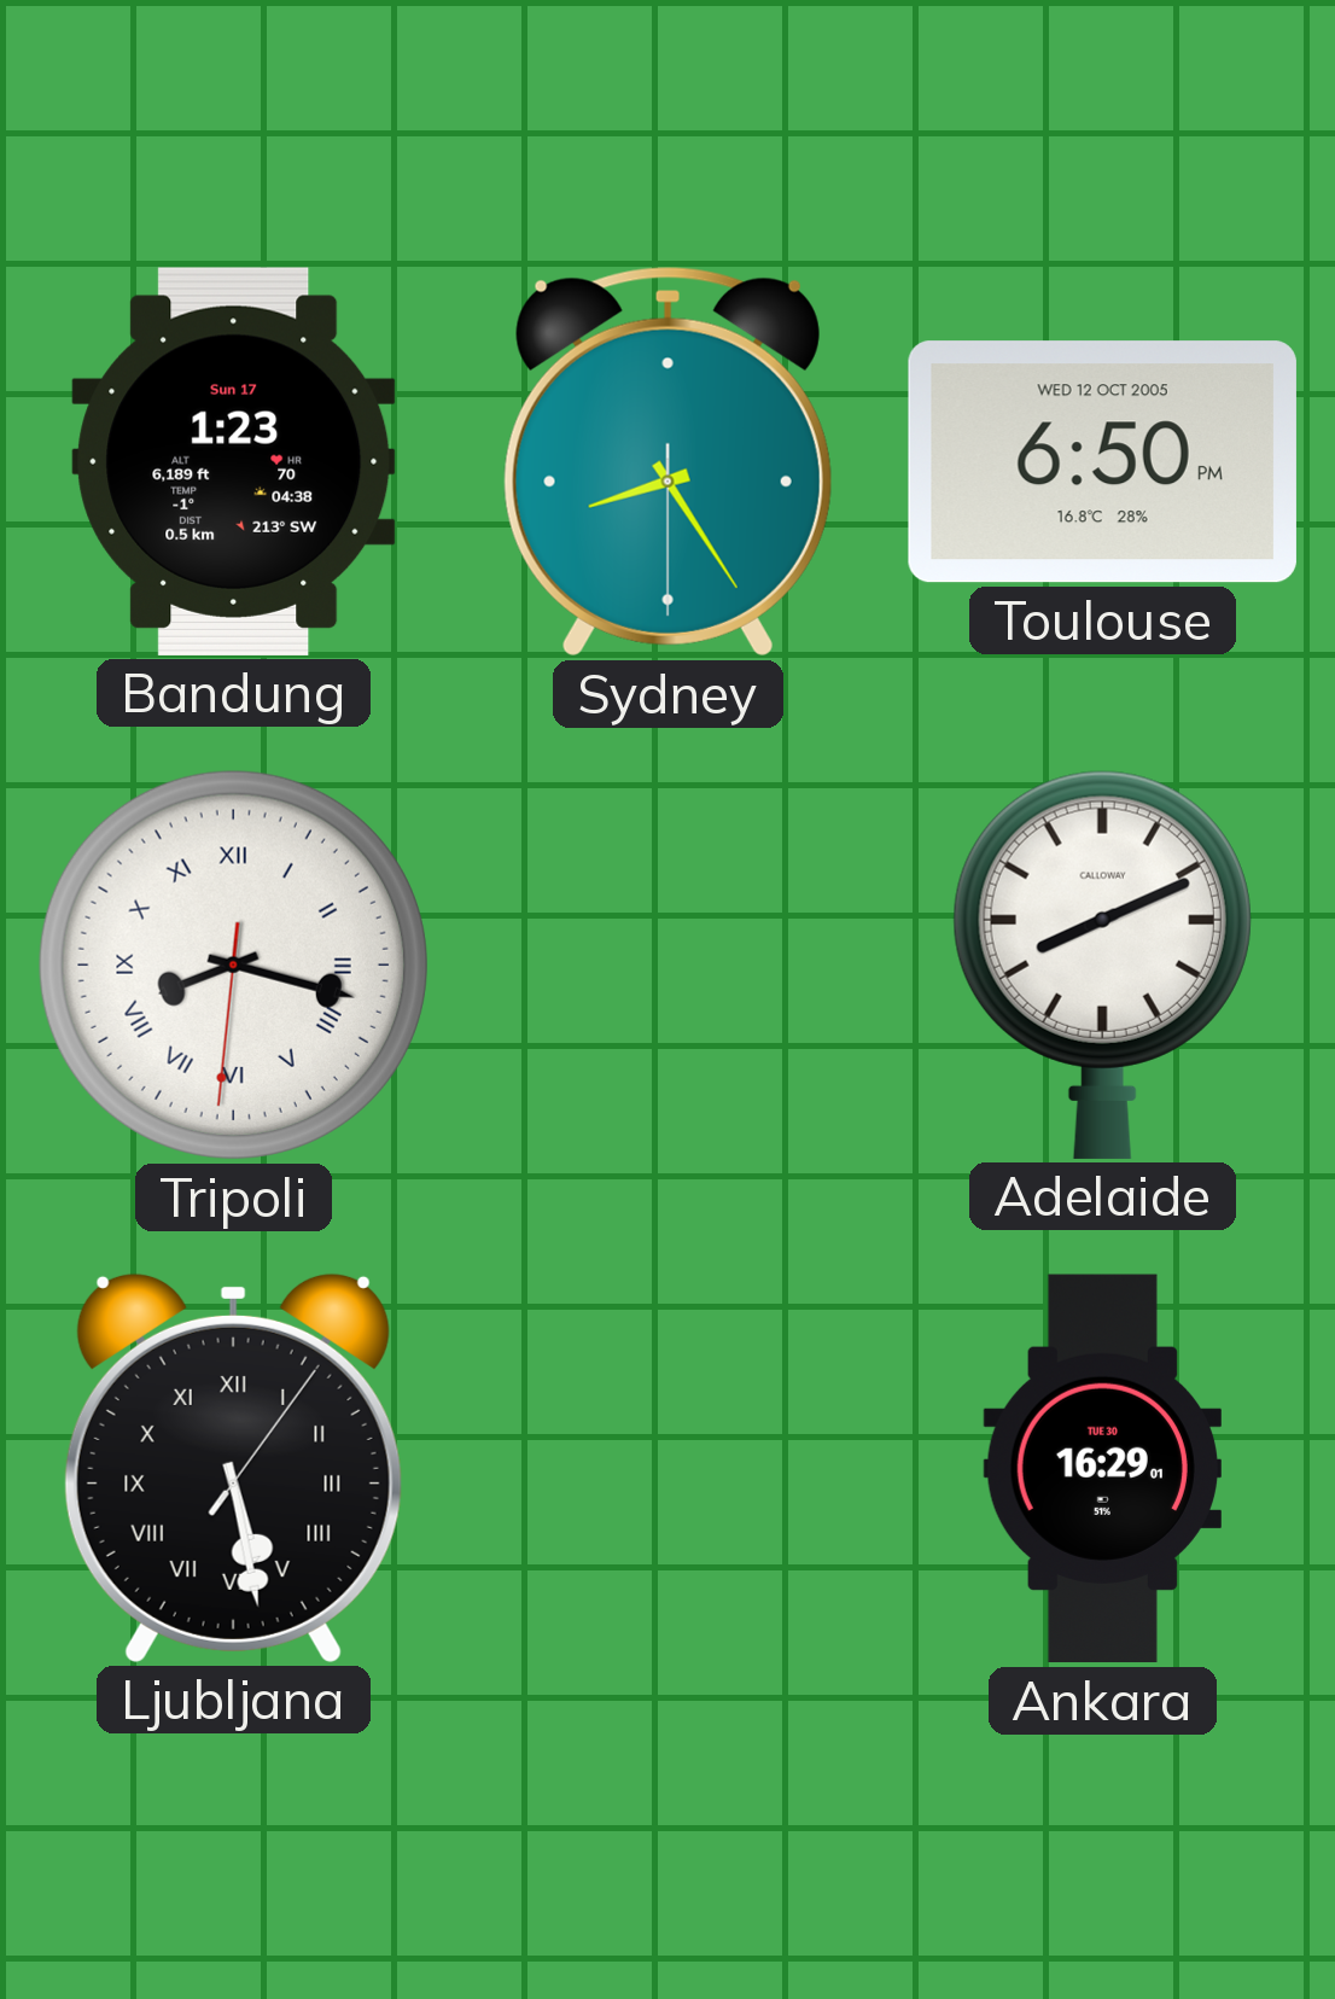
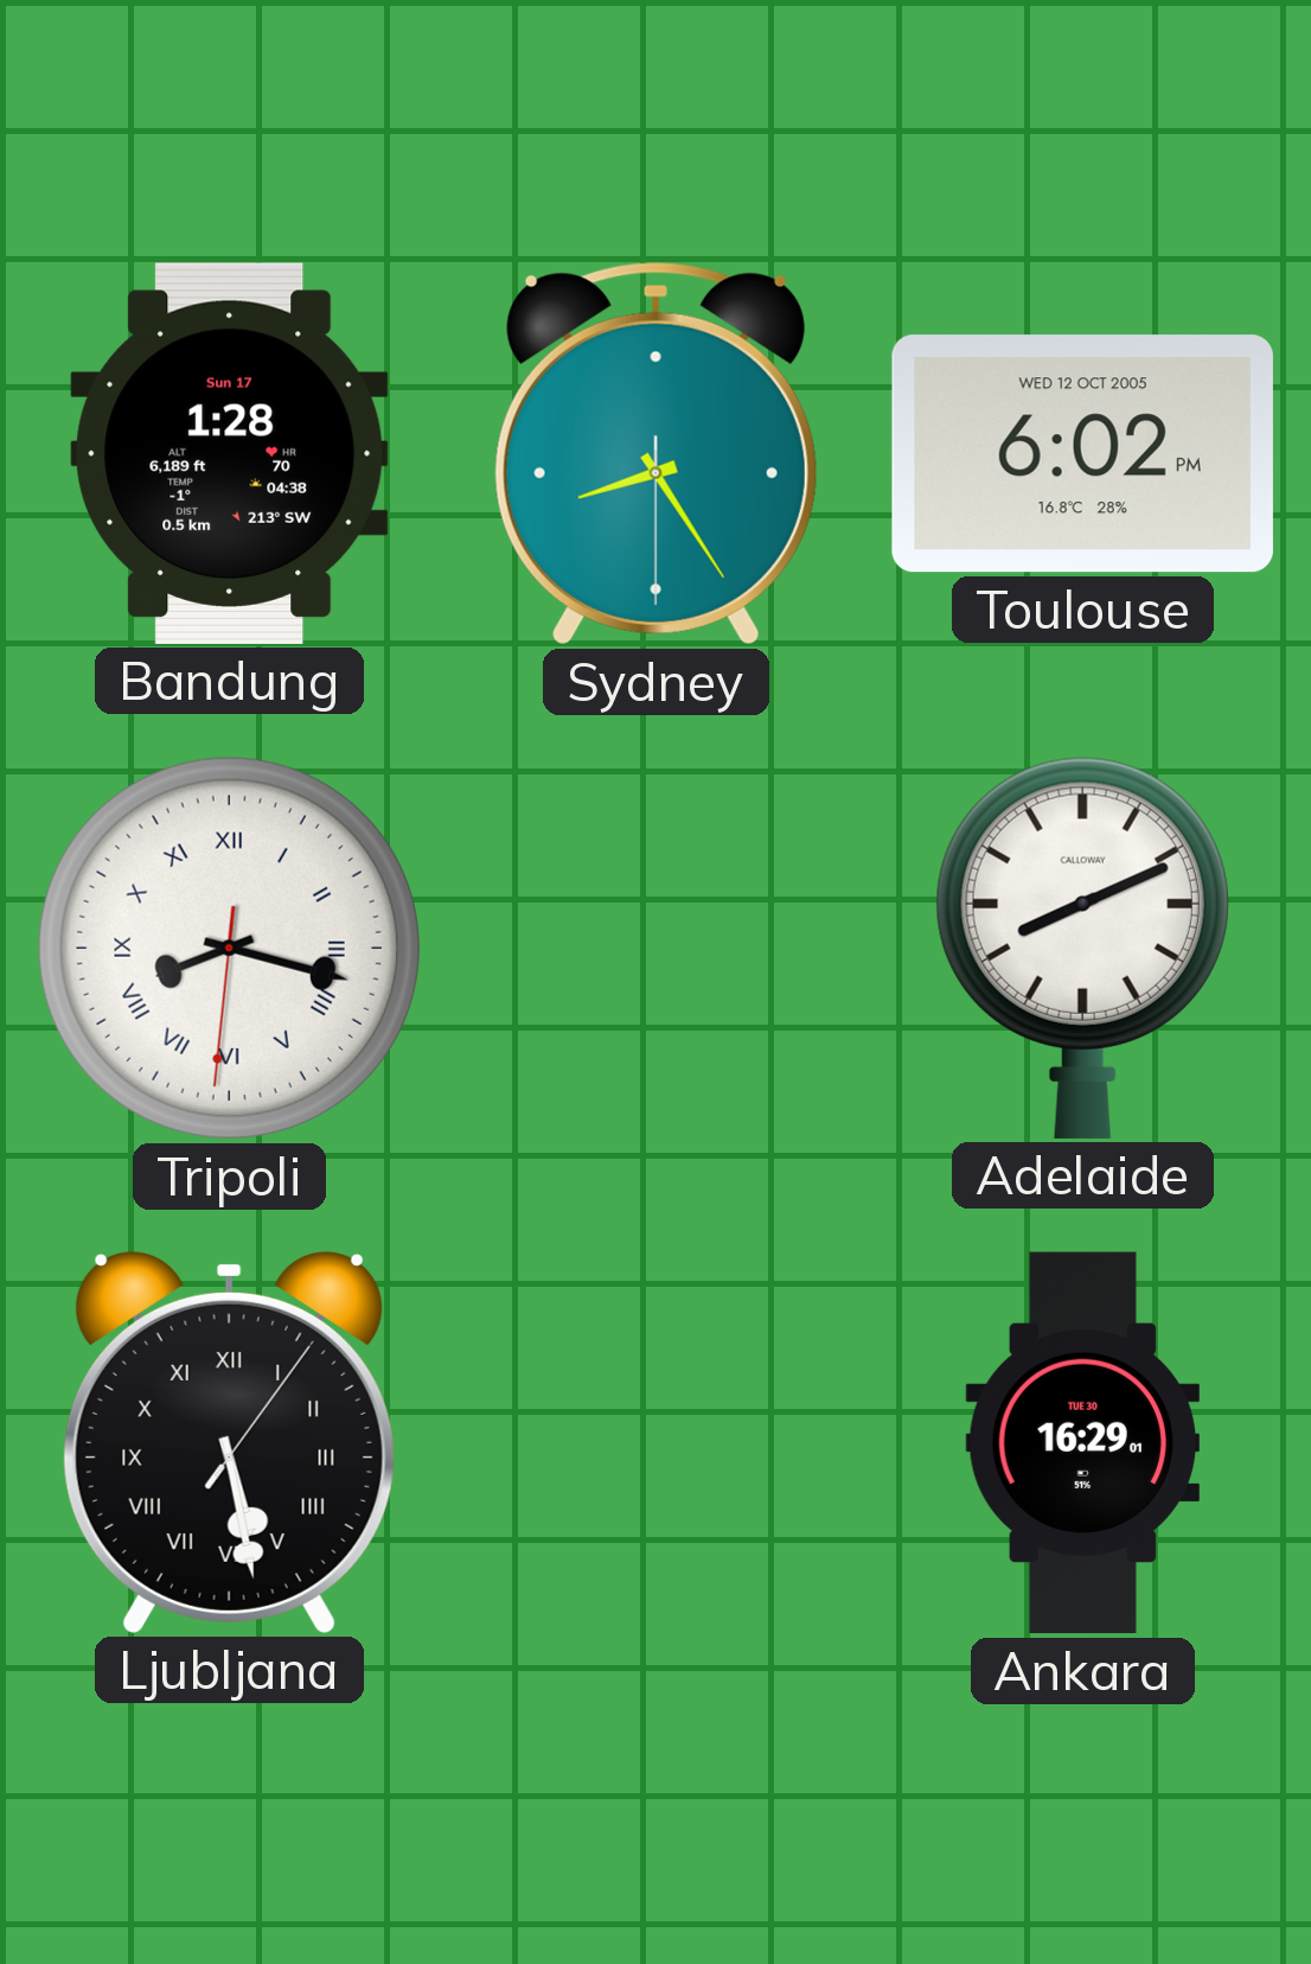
Bandung: 1:23 -> 1:28
Toulouse: 6:50 -> 6:02
